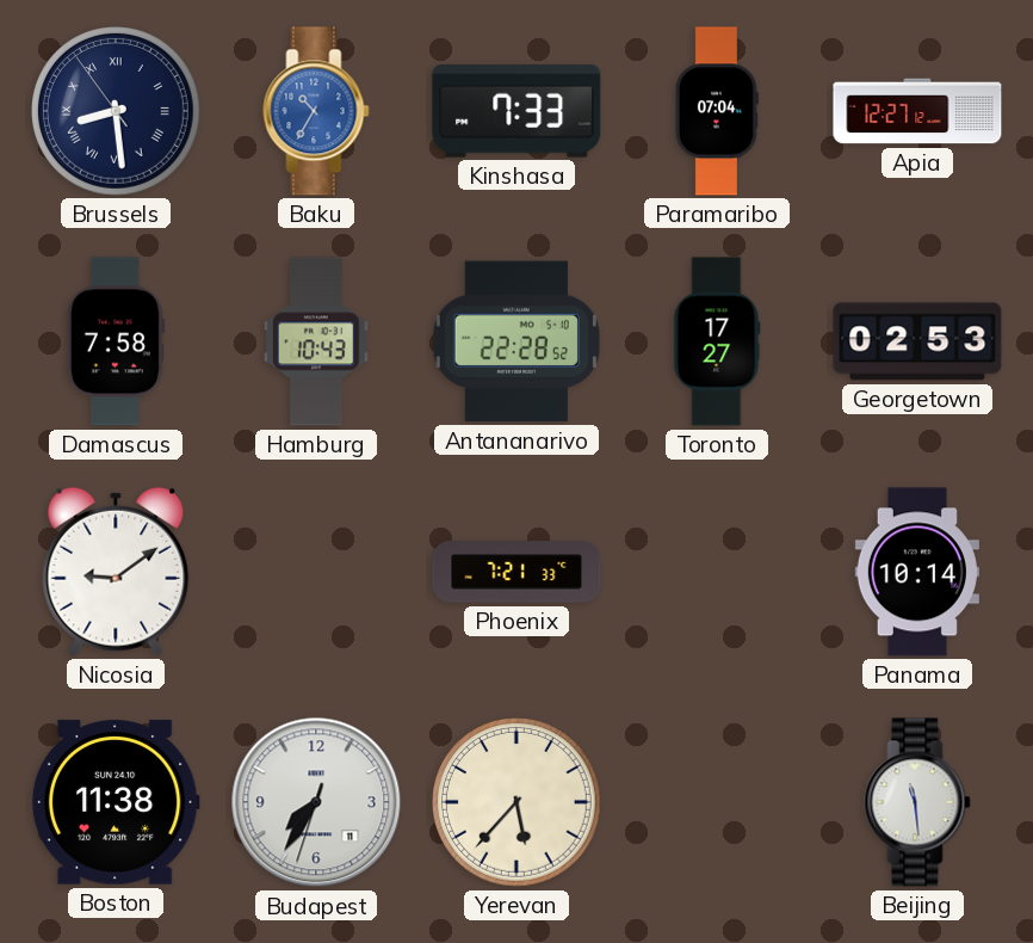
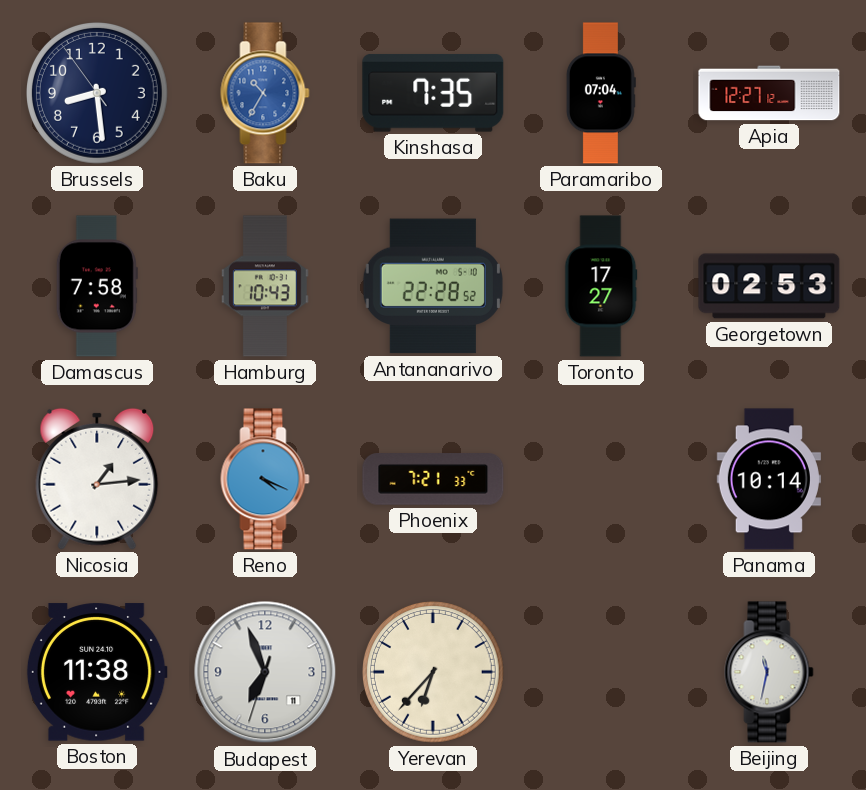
Brussels numerals: Roman -> Arabic
Kinshasa: 7:33 -> 7:35
Nicosia: 9:09 -> 1:14
Reno: none -> 4:19
Budapest: 7:35 -> 6:56
Yerevan: 5:37 -> 6:37
Beijing: 11:29 -> 11:32
